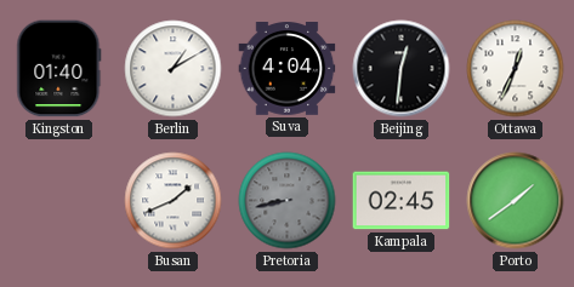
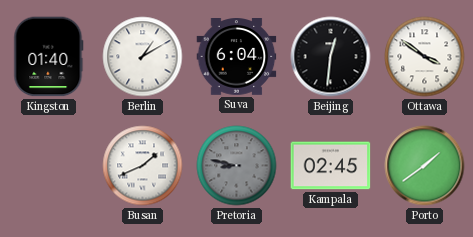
Suva: 4:04 -> 6:04
Ottawa: 12:34 -> 3:51
Pretoria: 8:43 -> 8:47
